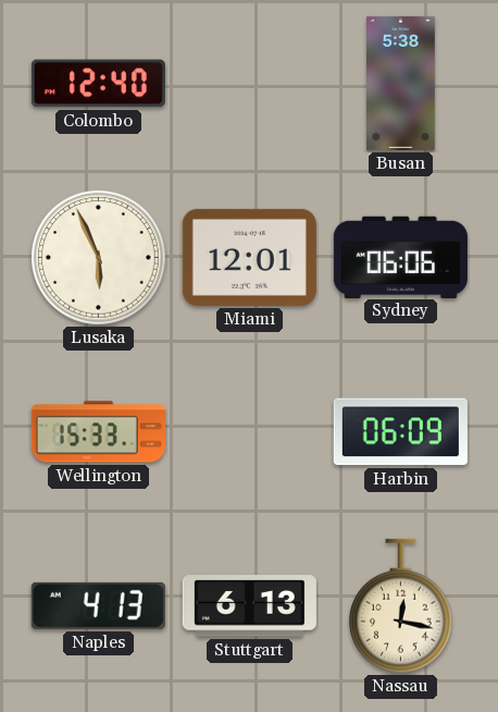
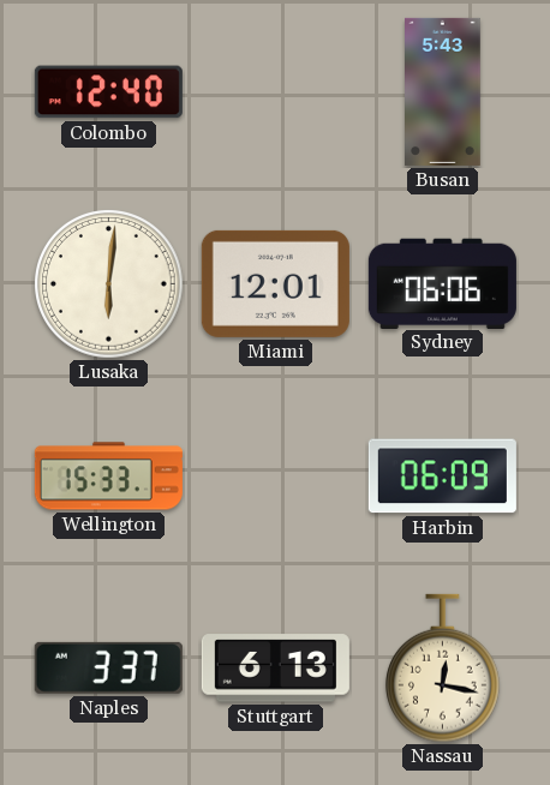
Busan: 5:38 -> 5:43
Lusaka: 5:56 -> 6:01
Naples: 4:13 -> 3:37
